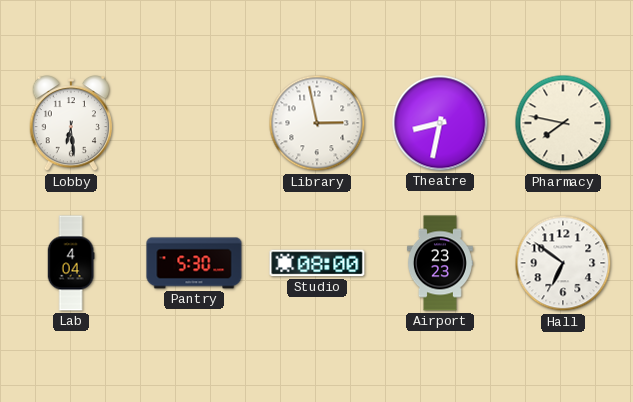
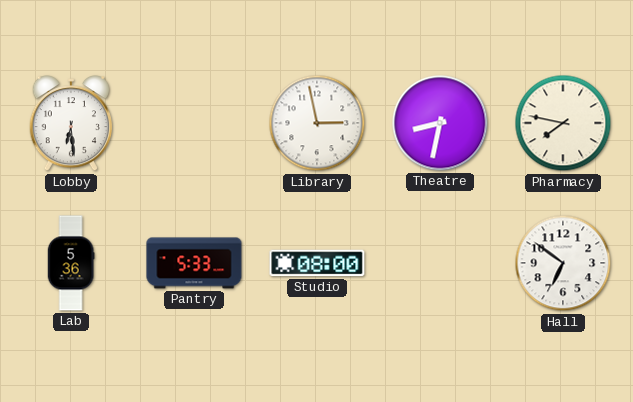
Lab: 4:04 -> 5:36
Pantry: 5:30 -> 5:33
Airport: 23:23 -> none
